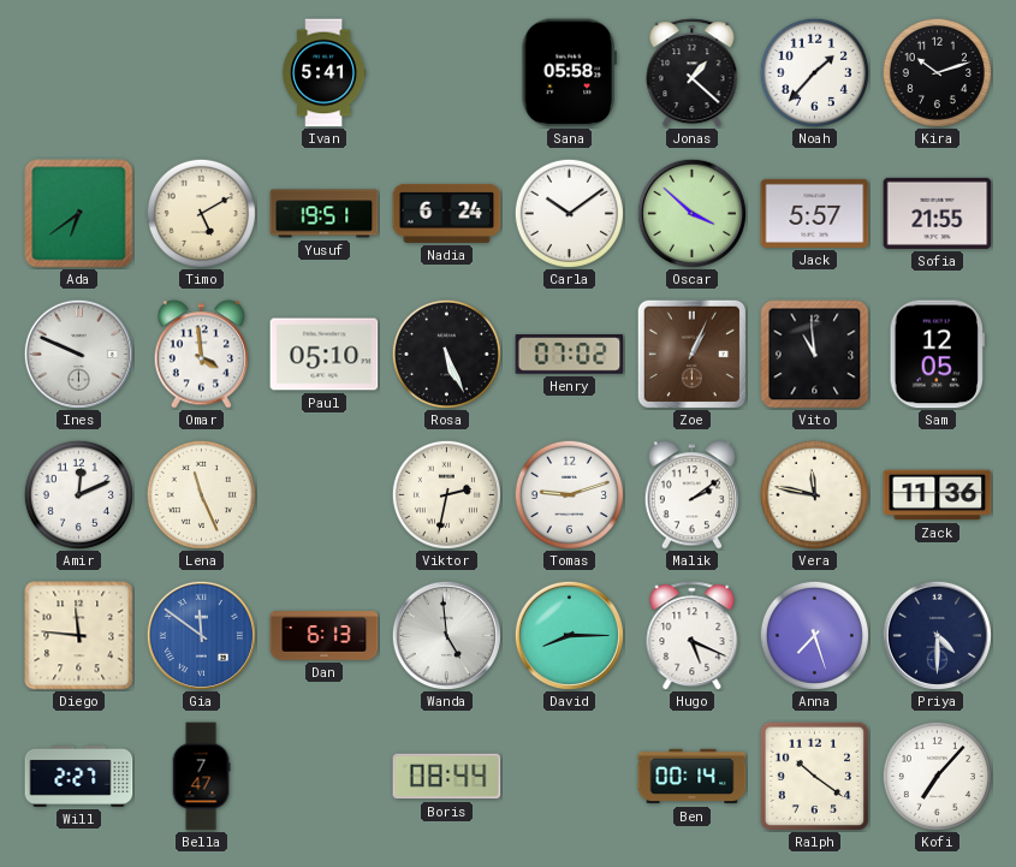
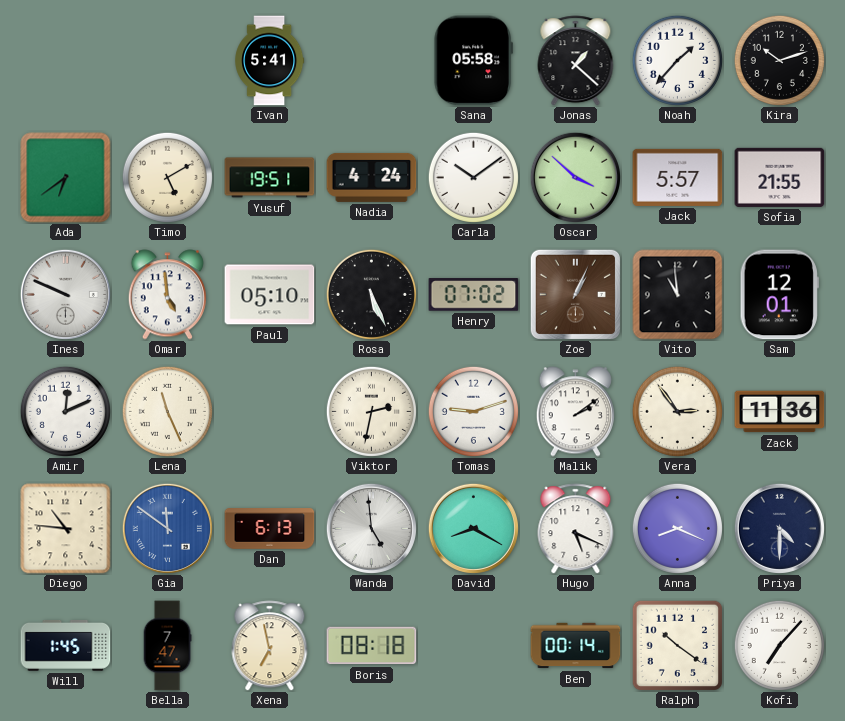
Nadia: 6:24 -> 4:24
Omar: 3:59 -> 4:59
Sam: 12:05 -> 12:01
Vera: 11:47 -> 2:54
Diego: 11:46 -> 10:46
David: 8:15 -> 8:20
Anna: 7:27 -> 8:19
Will: 2:27 -> 1:45
Xena: none -> 6:58
Boris: 08:44 -> 08:18
